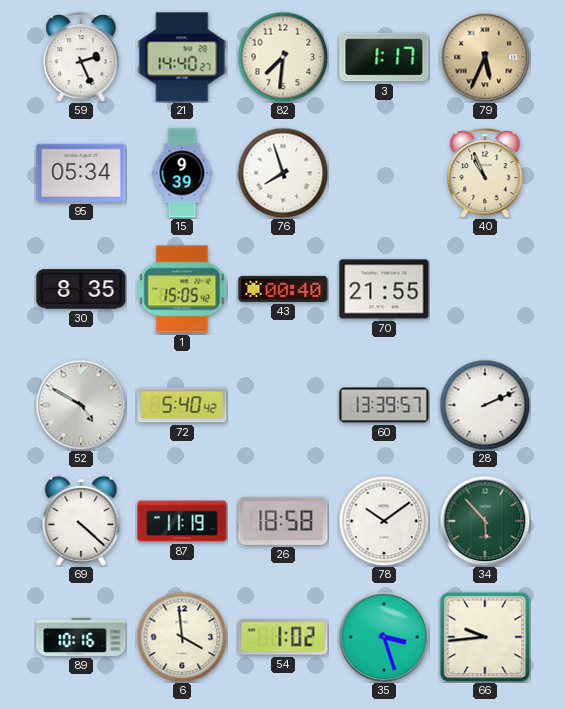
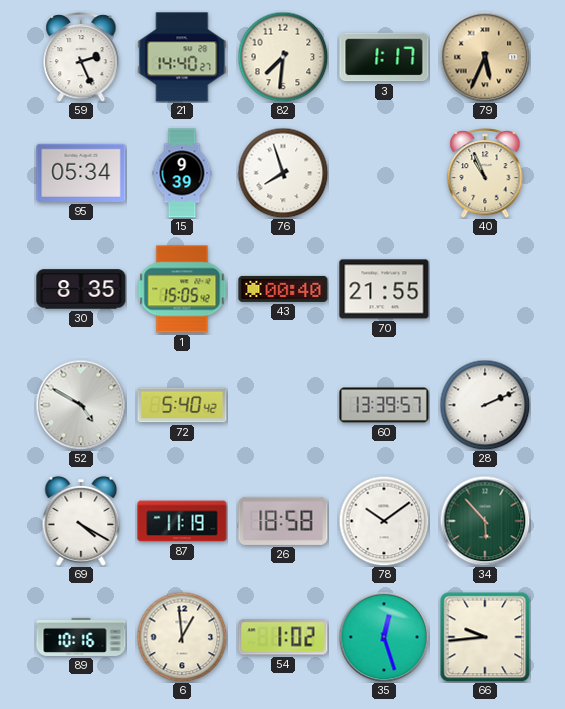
69: 4:22 -> 4:20
6: 3:59 -> 12:59
35: 3:27 -> 12:27
